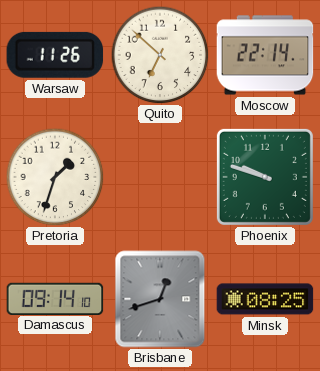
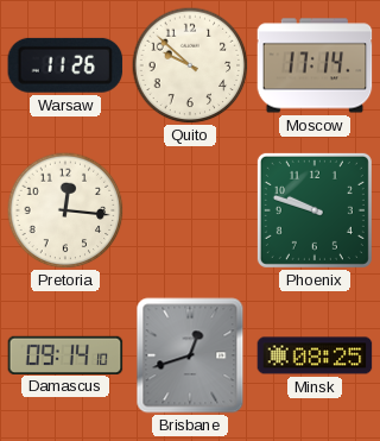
Quito: 6:52 -> 9:52
Moscow: 22:14 -> 17:14
Pretoria: 1:33 -> 12:16
